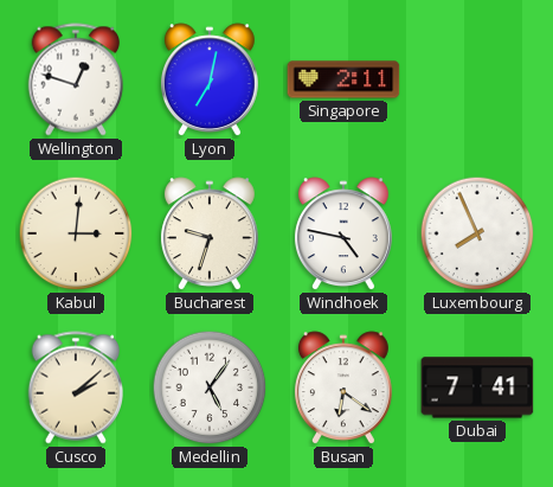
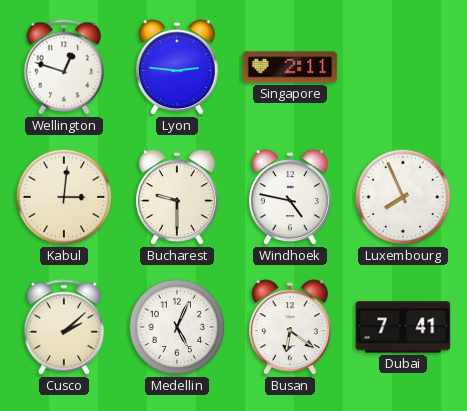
Lyon: 7:02 -> 2:46
Bucharest: 9:33 -> 9:30
Medellin: 5:06 -> 5:04
